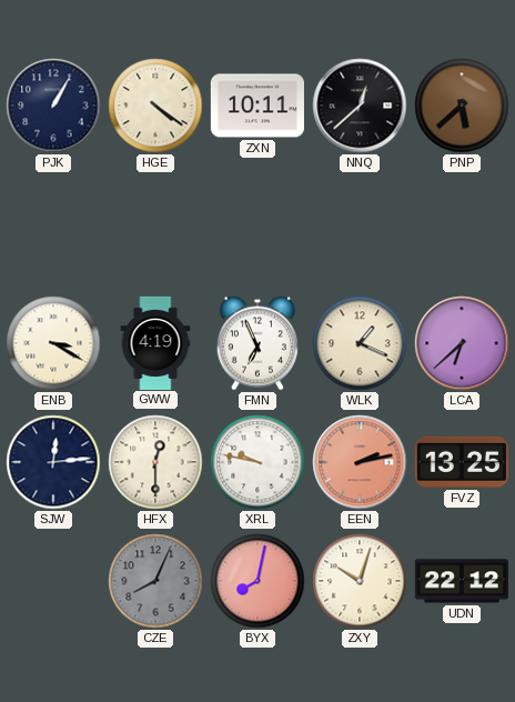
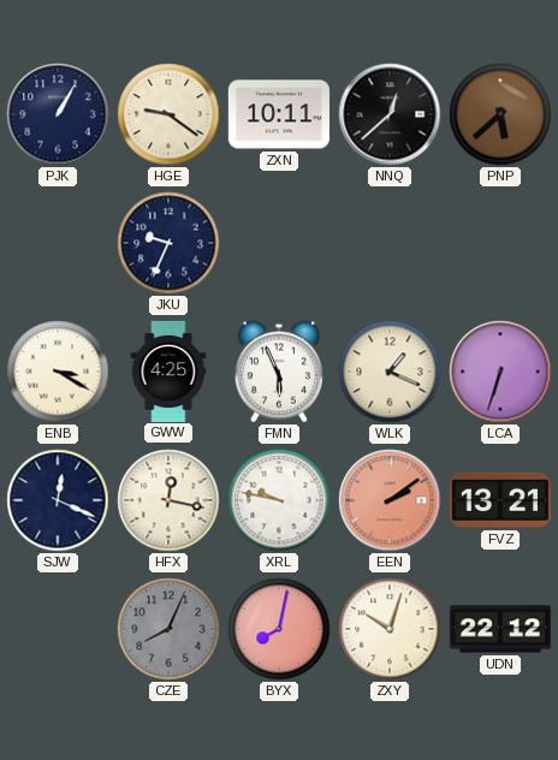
HGE: 4:21 -> 9:21
JKU: none -> 9:34
GWW: 4:19 -> 4:25
FMN: 6:56 -> 5:56
LCA: 6:38 -> 6:33
SJW: 12:14 -> 12:19
HFX: 12:30 -> 12:17
EEN: 2:13 -> 2:09
FVZ: 13:25 -> 13:21
